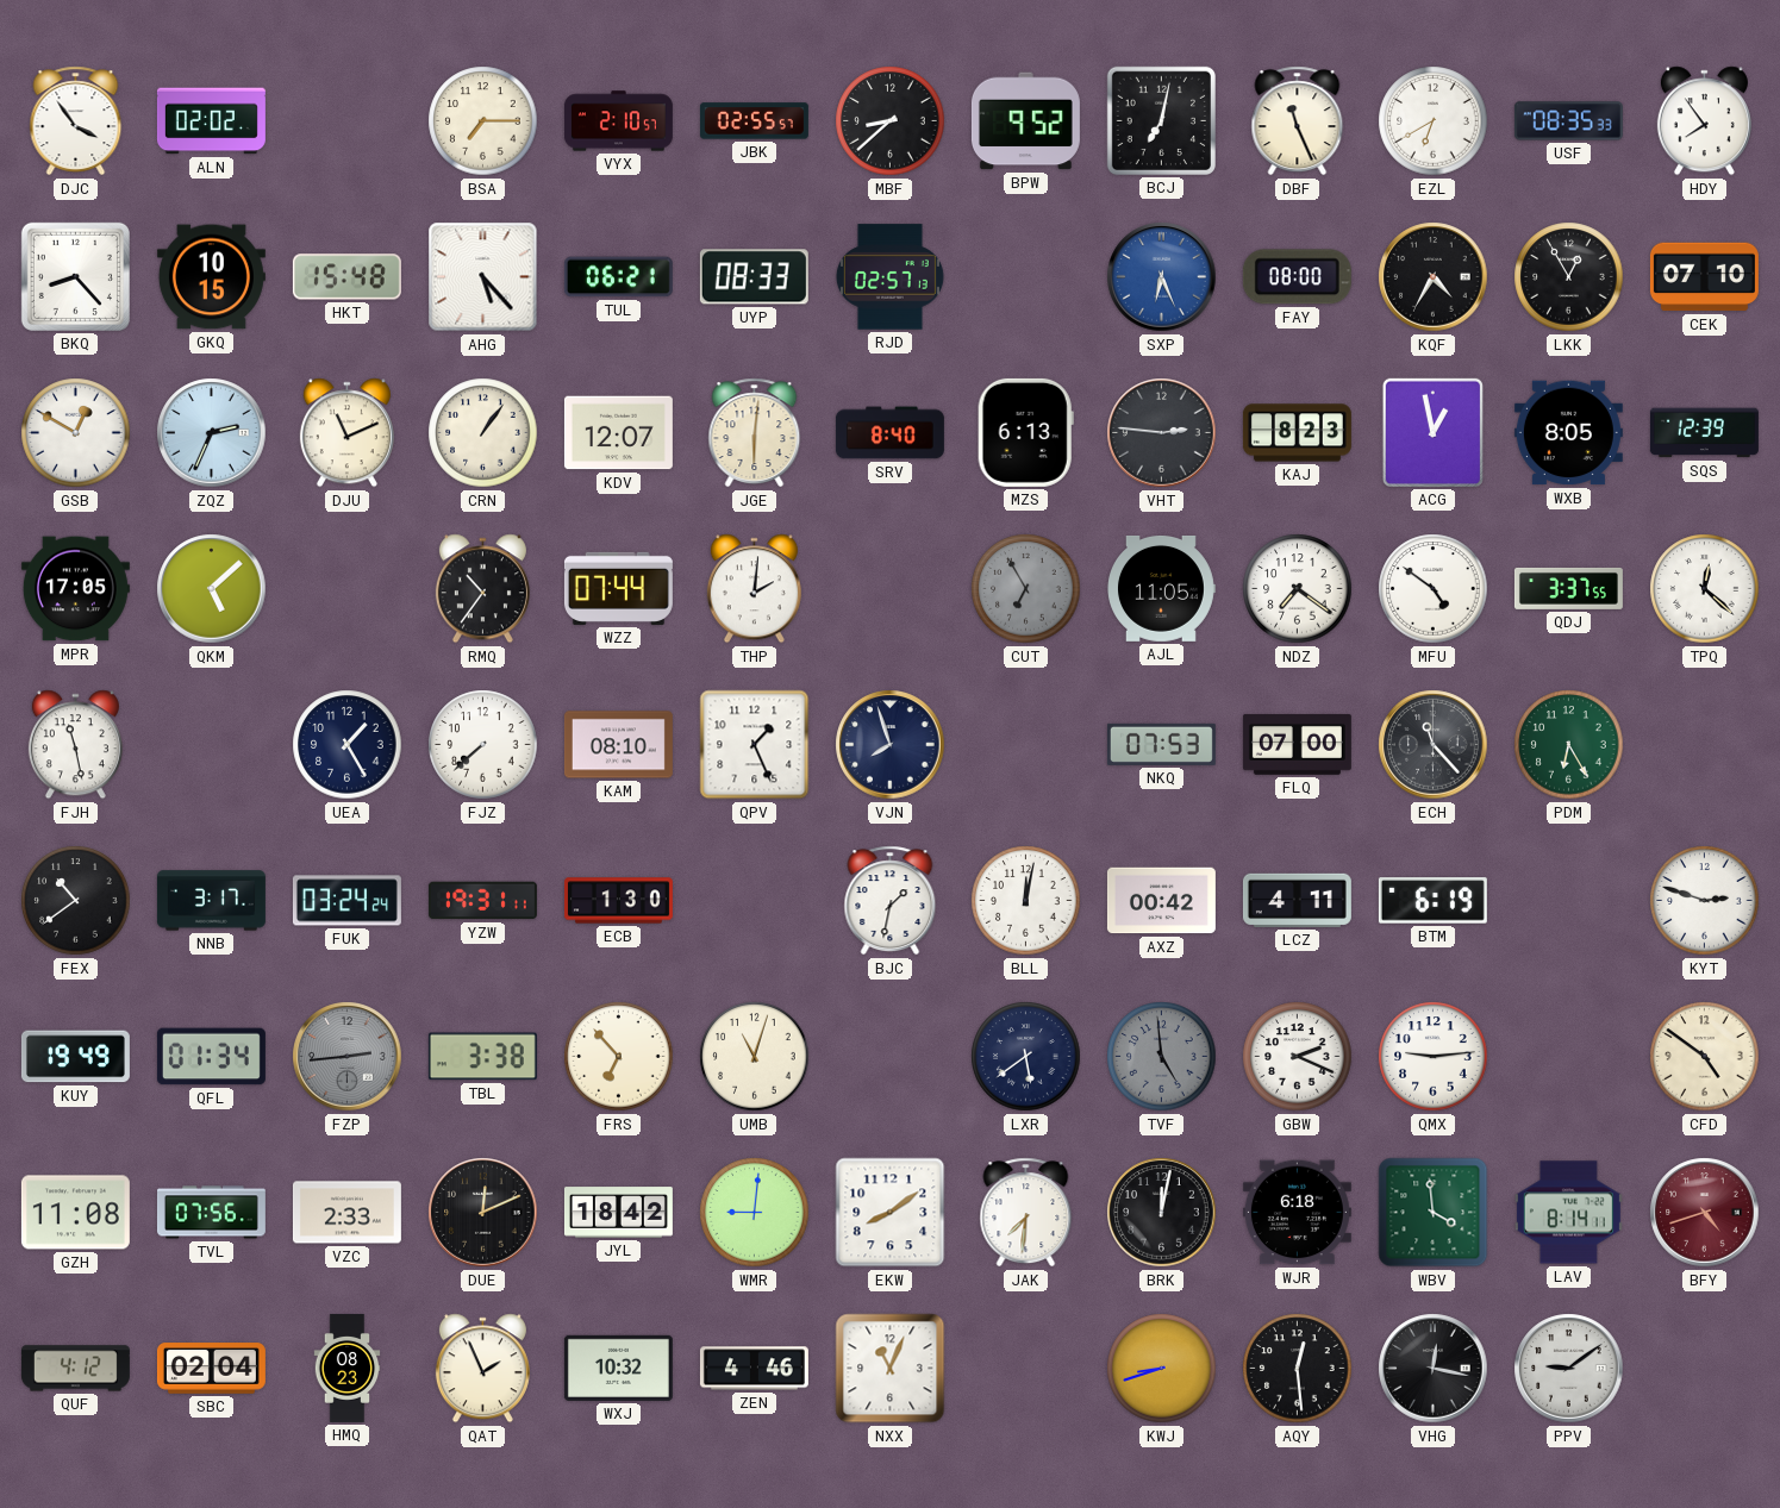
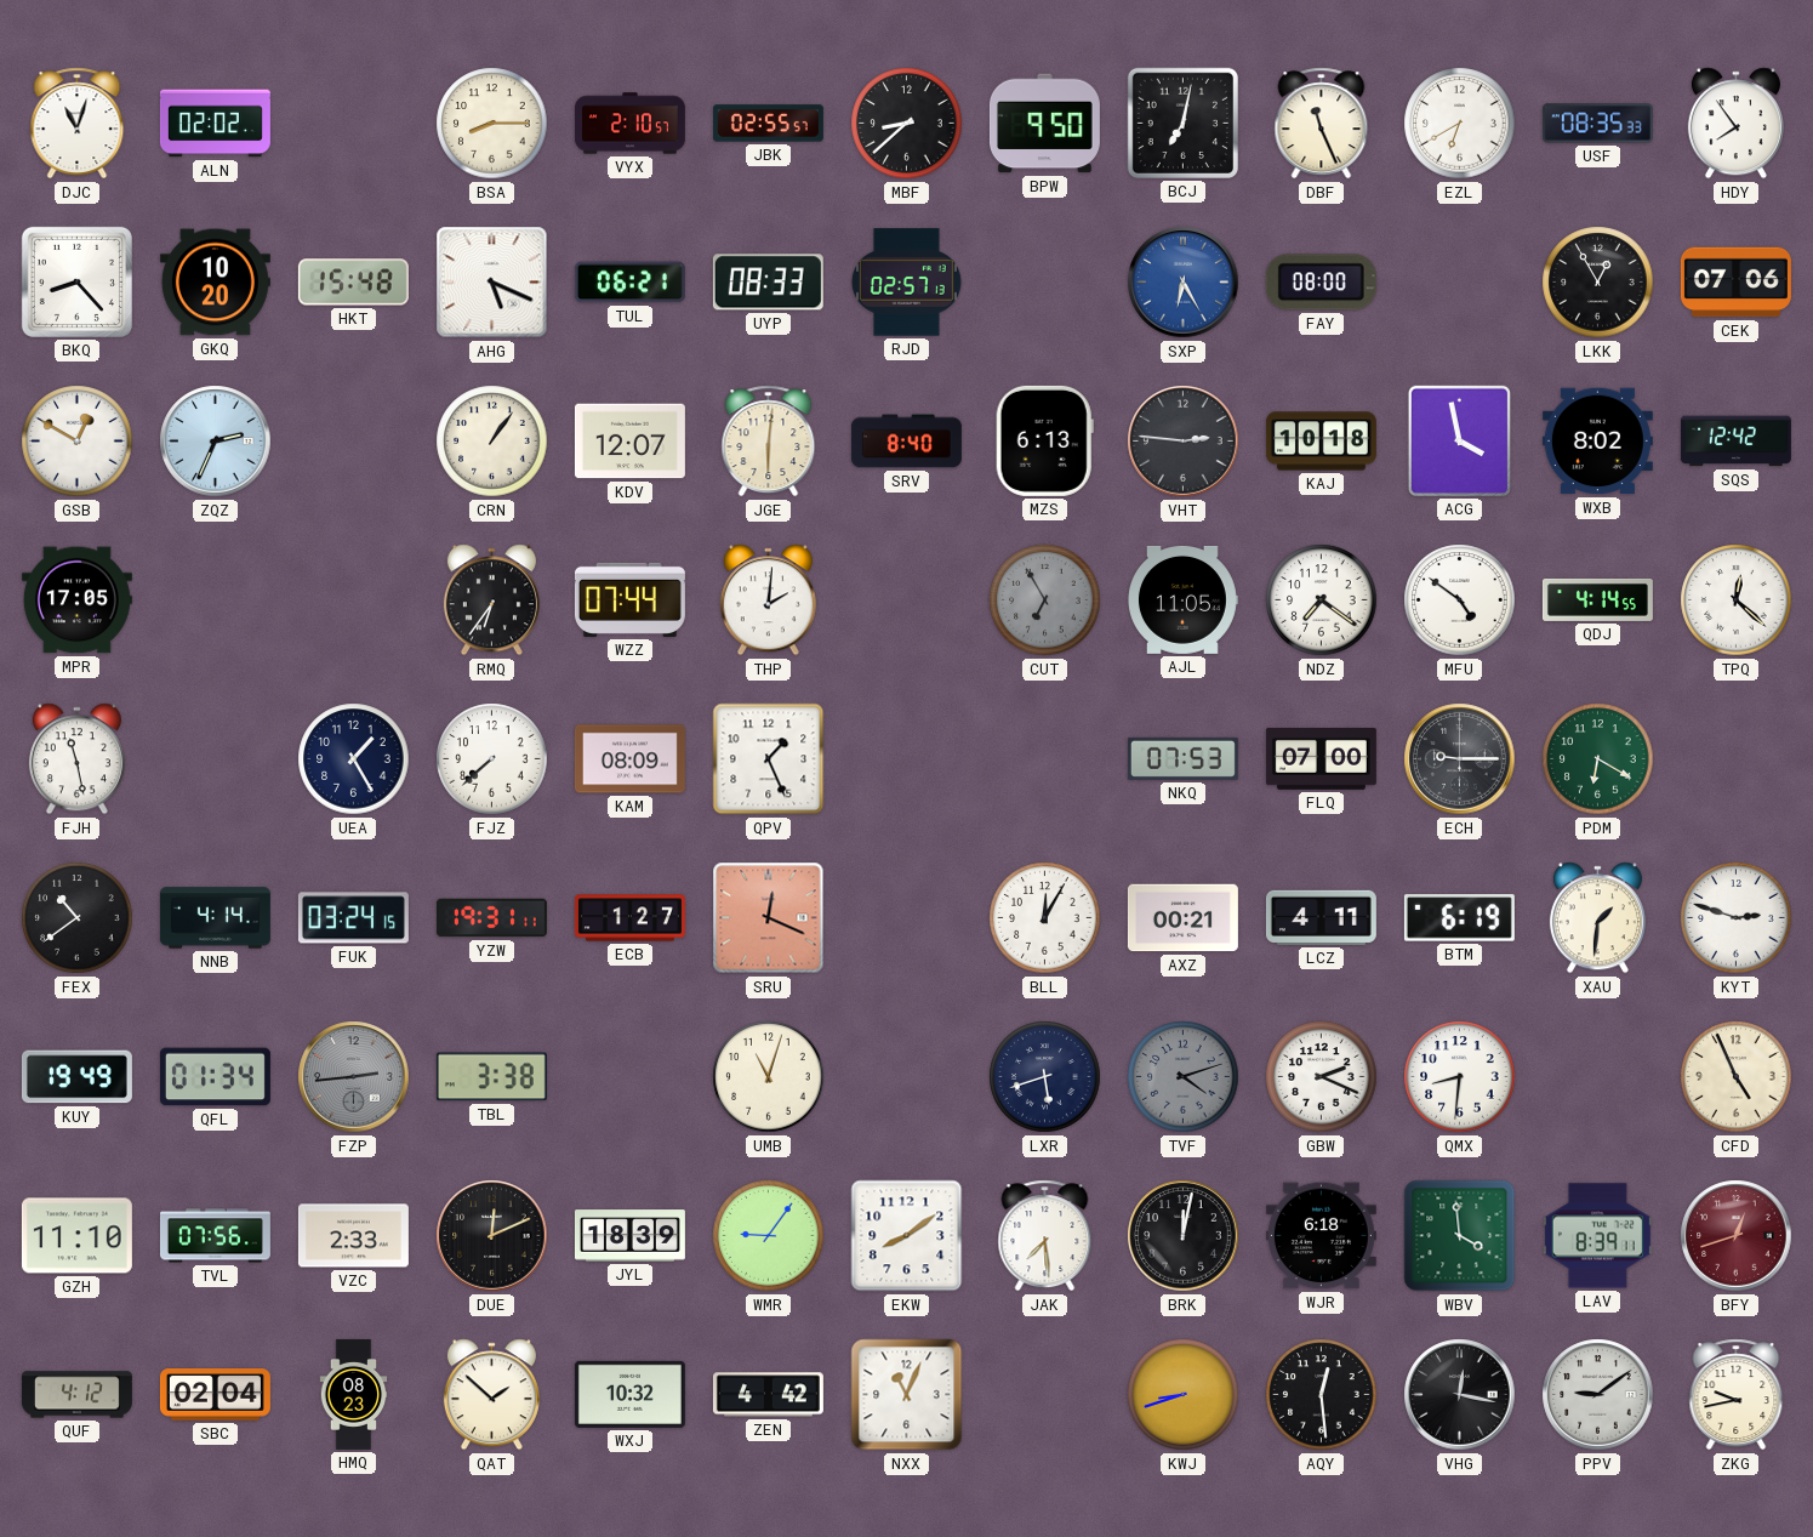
DJC: 3:54 -> 11:03
BSA: 7:15 -> 8:15
BPW: 9:52 -> 9:50
GKQ: 10:15 -> 10:20
AHG: 5:23 -> 5:19
SXP: 6:26 -> 6:25
KQF: 4:35 -> none
CEK: 07:10 -> 07:06
DJU: 11:11 -> none
KAJ: 8:23 -> 10:18
ACG: 12:58 -> 3:58
WXB: 8:05 -> 8:02
SQS: 12:39 -> 12:42
QKM: 5:08 -> none
RMQ: 10:36 -> 6:36
QDJ: 3:37 -> 4:14
KAM: 08:10 -> 08:09
VJN: 7:57 -> none
ECH: 11:23 -> 9:15
PDM: 6:25 -> 6:20
NNB: 3:17 -> 4:14
FUK: 03:24:24 -> 03:24:15
ECB: 1:30 -> 1:27
SRU: none -> 12:19
BJC: 1:32 -> none
BLL: 12:02 -> 12:05
AXZ: 00:42 -> 00:21
XAU: none -> 1:31
FRS: 6:53 -> none
LXR: 5:39 -> 5:42
TVF: 4:59 -> 4:12
QMX: 9:14 -> 8:31
CFD: 4:51 -> 4:56
GZH: 11:08 -> 11:10
JYL: 18:42 -> 18:39
WMR: 9:01 -> 9:06
JAK: 7:31 -> 7:29
LAV: 8:14 -> 8:39
BFY: 4:42 -> 12:42
QAT: 1:56 -> 1:52
ZEN: 4:46 -> 4:42
ZKG: none -> 9:43
